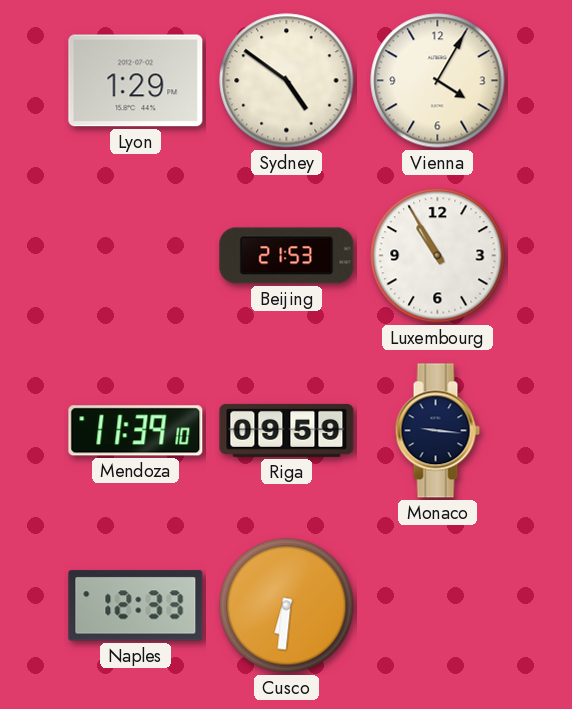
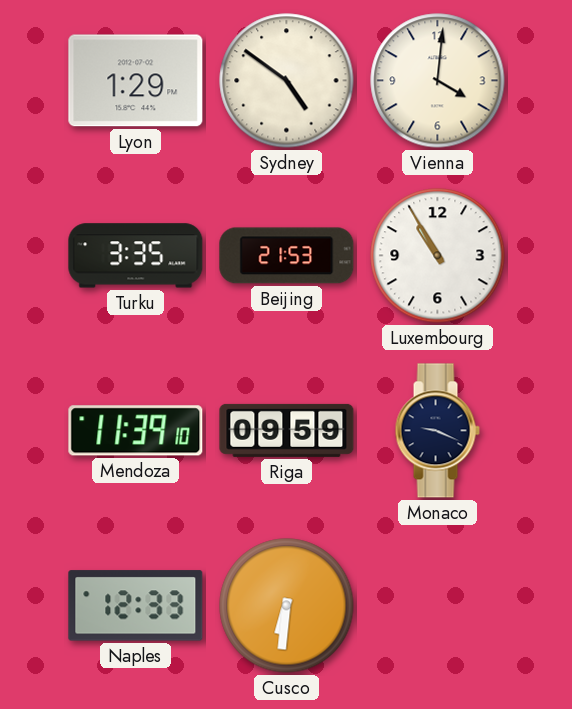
Vienna: 4:05 -> 4:01
Turku: none -> 3:35
Monaco: 9:16 -> 9:19
